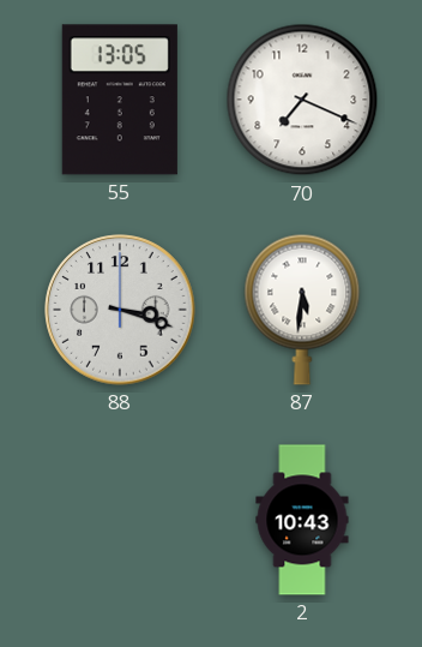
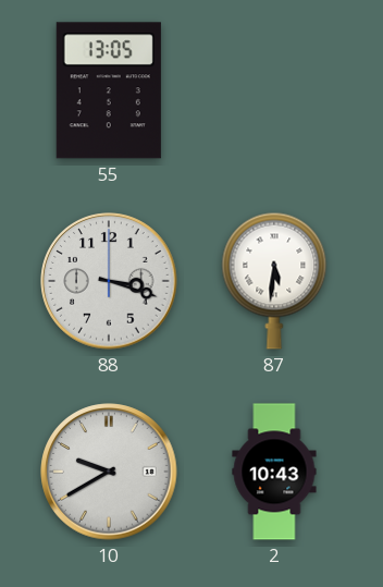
70: 7:19 -> none
10: none -> 9:40
